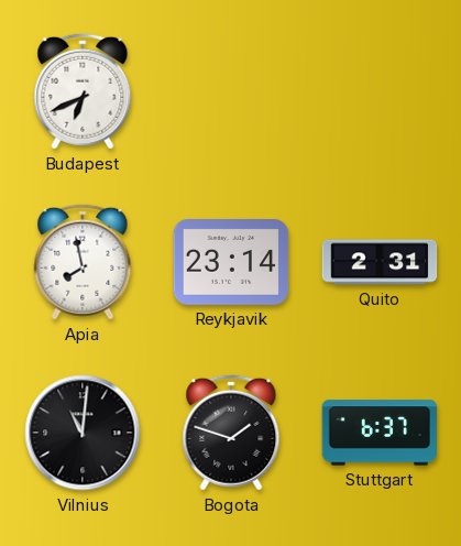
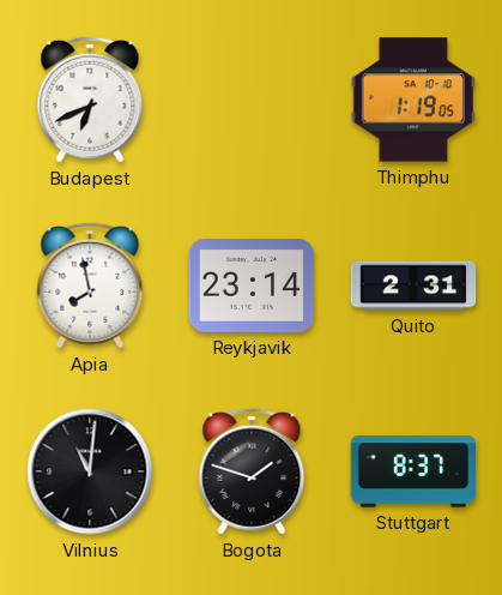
Thimphu: none -> 1:19
Stuttgart: 6:37 -> 8:37
